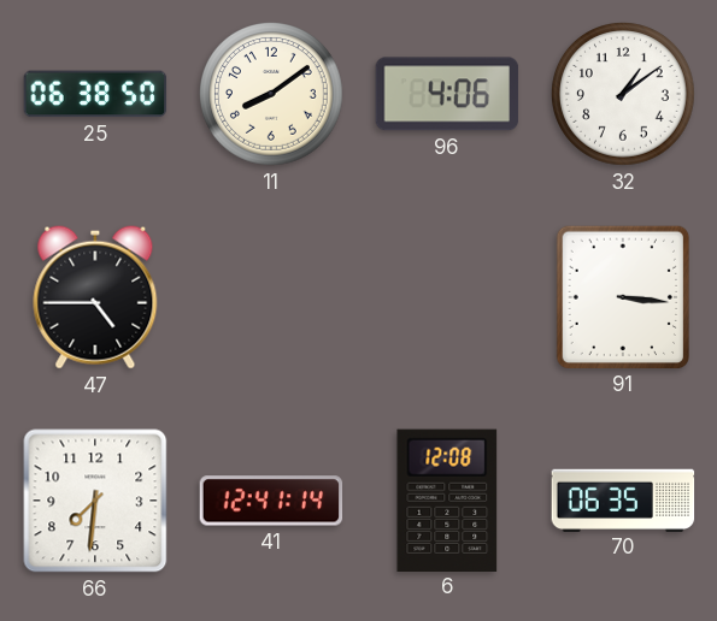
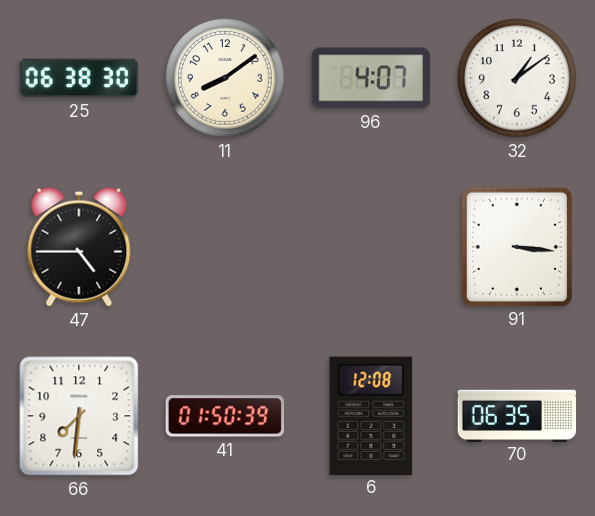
25: 06:38:50 -> 06:38:30
96: 4:06 -> 4:07
41: 12:41 -> 01:50
